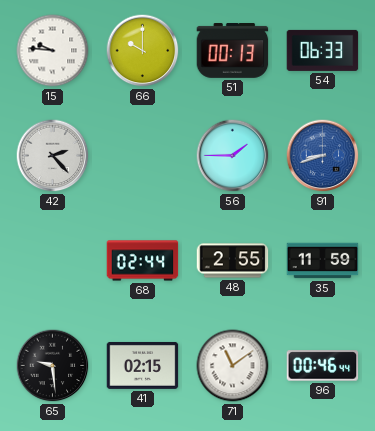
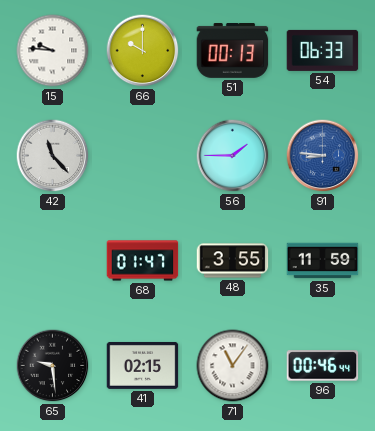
42: 2:23 -> 11:23
91: 8:42 -> 8:46
68: 02:44 -> 01:47
48: 2:55 -> 3:55
71: 11:09 -> 11:06
